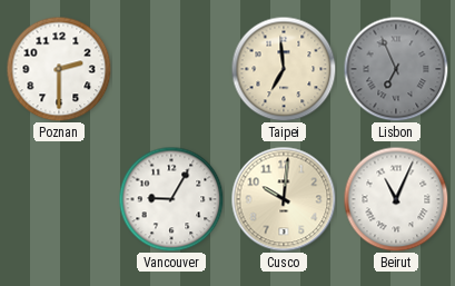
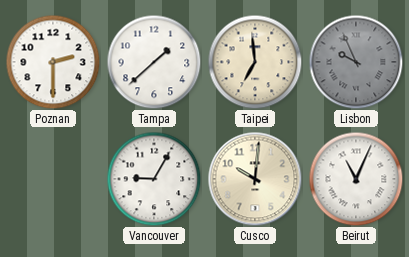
Tampa: none -> 1:38
Lisbon: 6:56 -> 9:56
